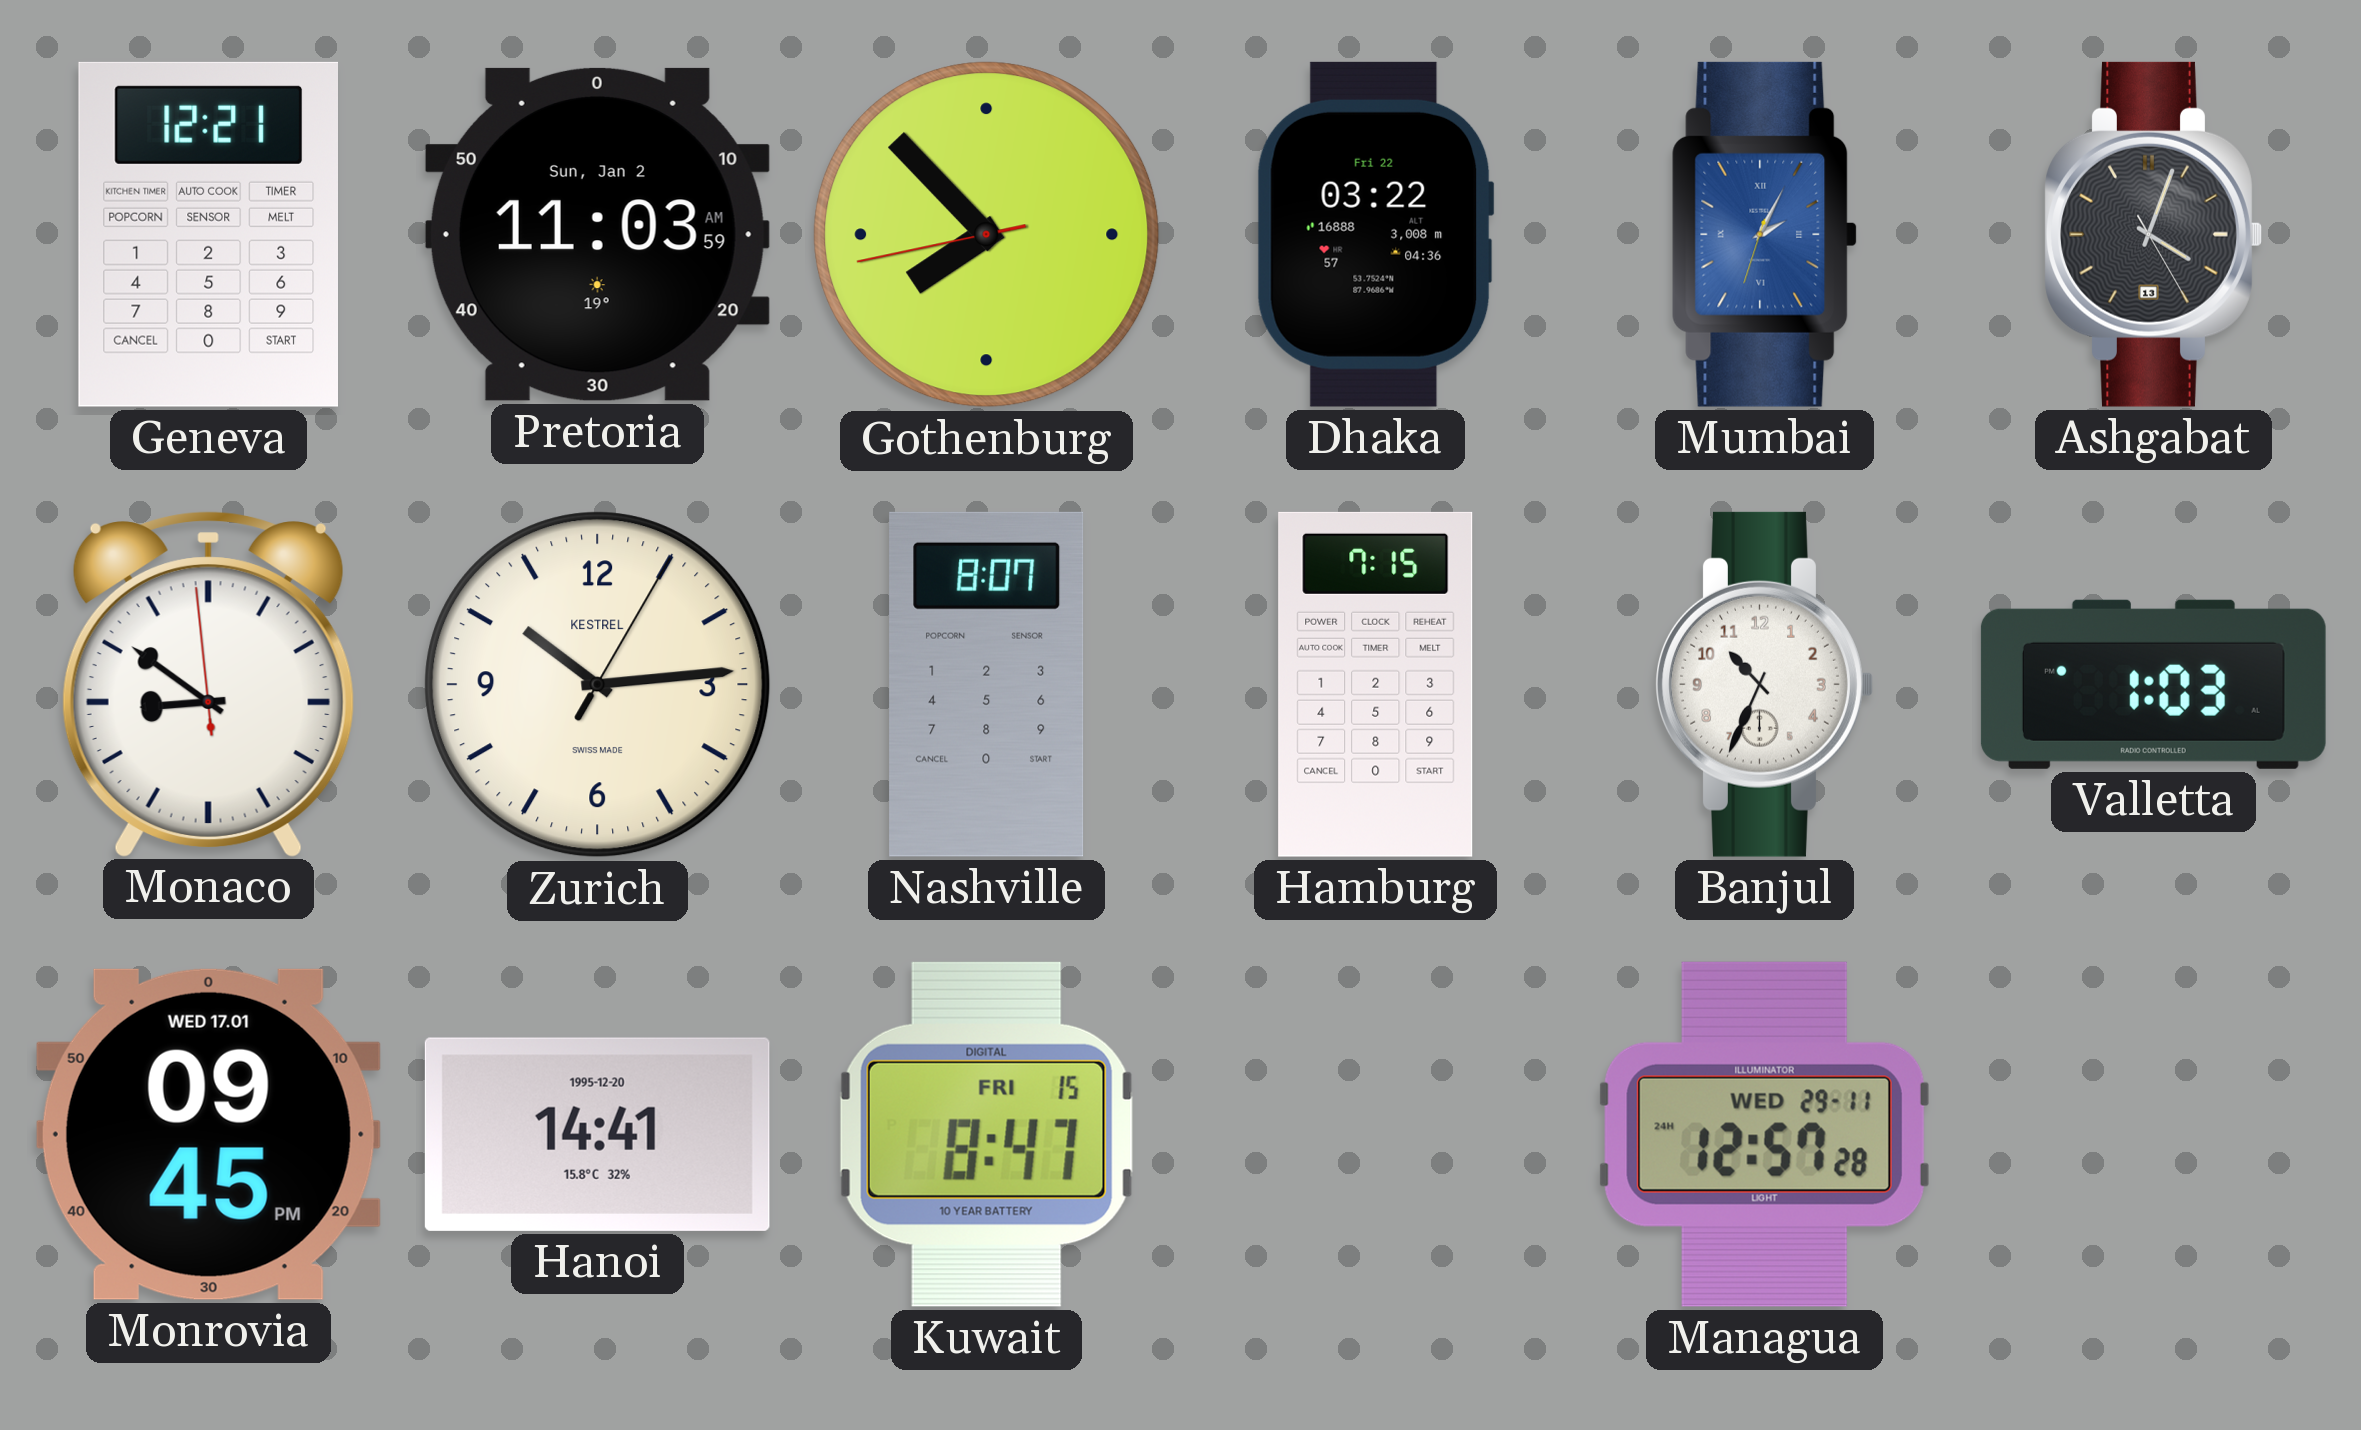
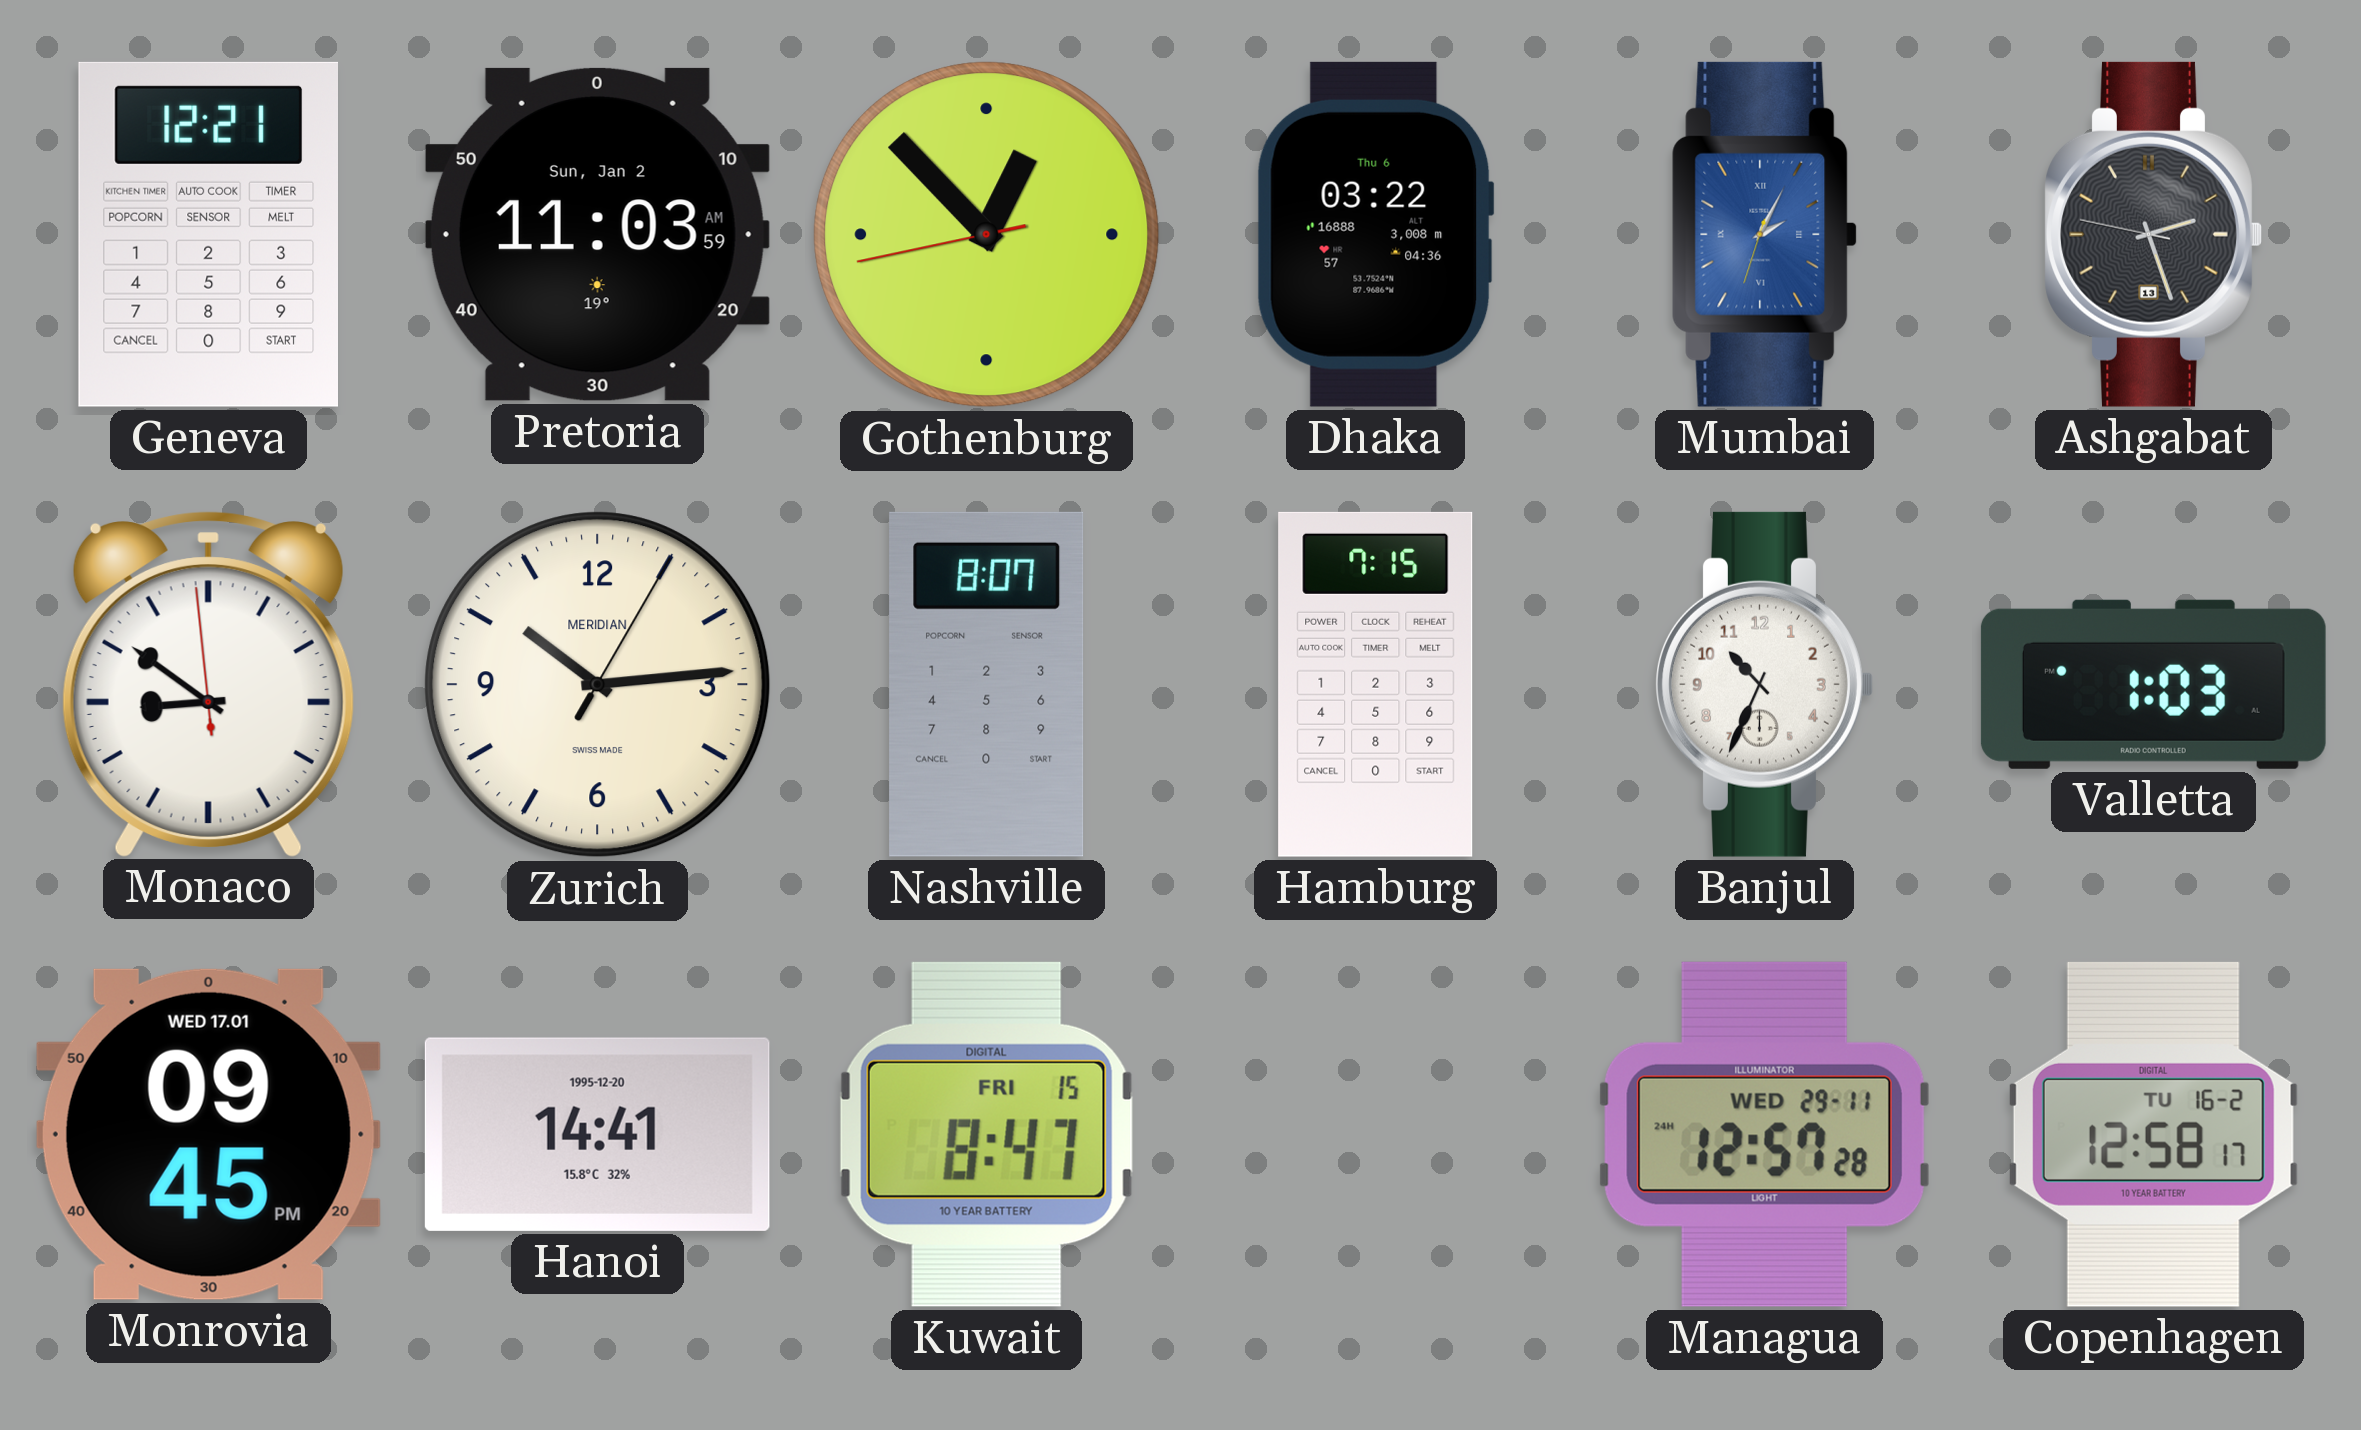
Gothenburg: 7:52 -> 12:52
Dhaka date: Fri 22 -> Thu 6
Ashgabat: 4:03 -> 2:26
Zurich brand: KESTREL -> MERIDIAN
Copenhagen: none -> 12:58
